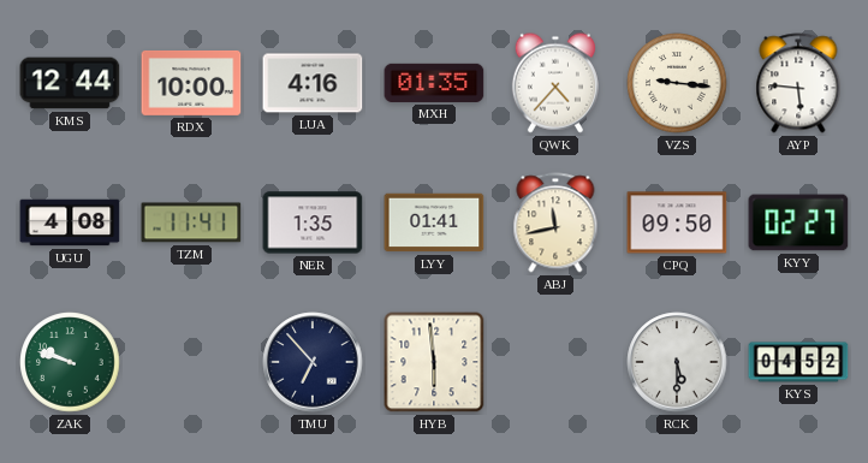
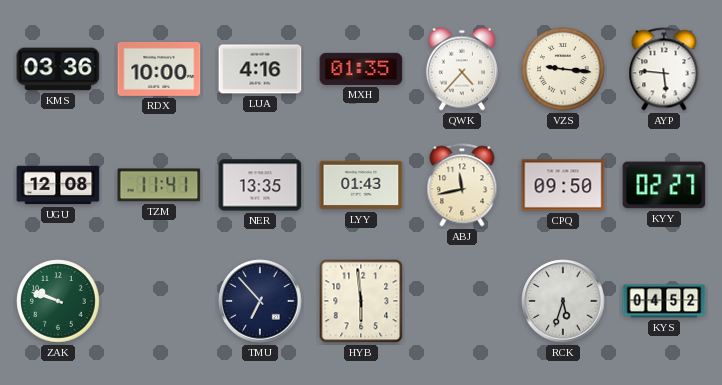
KMS: 12:44 -> 03:36
UGU: 4:08 -> 12:08
NER: 1:35 -> 13:35
LYY: 01:41 -> 01:43
RCK: 5:30 -> 5:33
